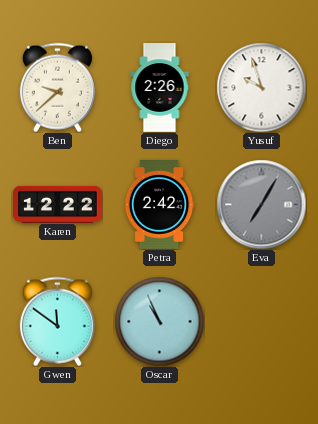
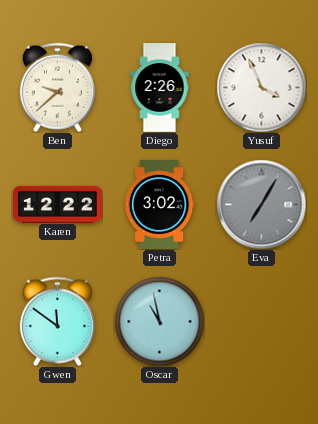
Yusuf: 9:57 -> 3:56
Petra: 2:42 -> 3:02
Oscar: 10:56 -> 10:58
